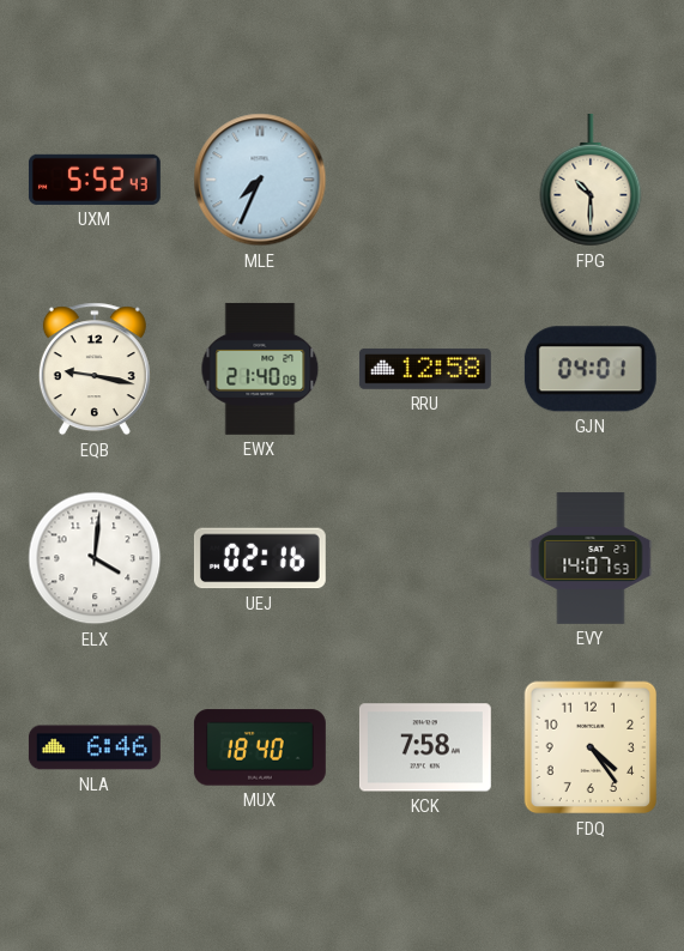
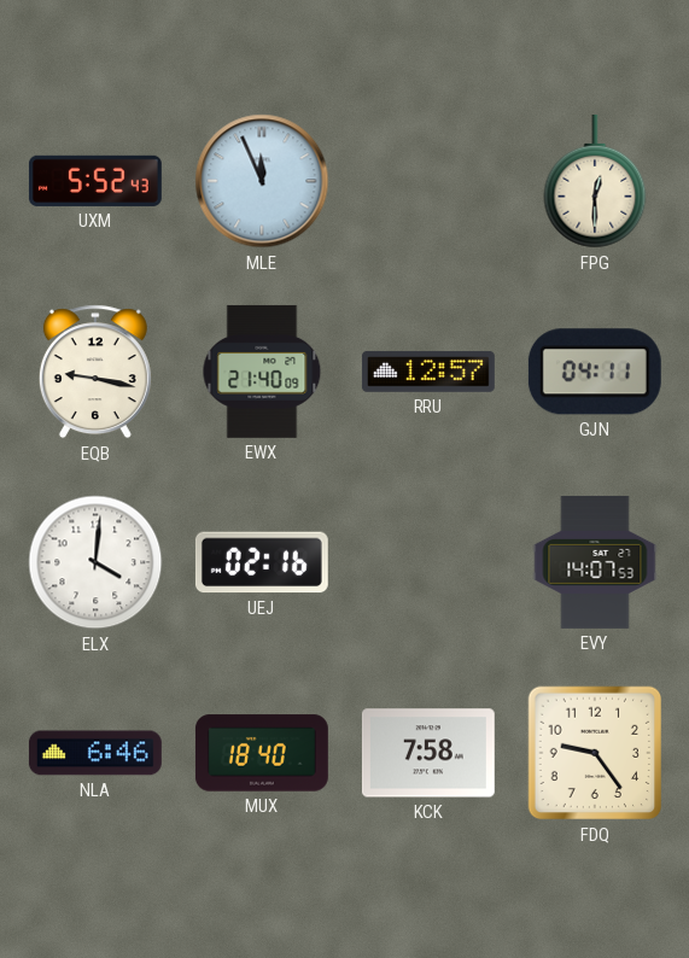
MLE: 7:34 -> 11:56
FPG: 10:30 -> 12:30
RRU: 12:58 -> 12:57
GJN: 04:01 -> 04:11
FDQ: 4:24 -> 9:24
